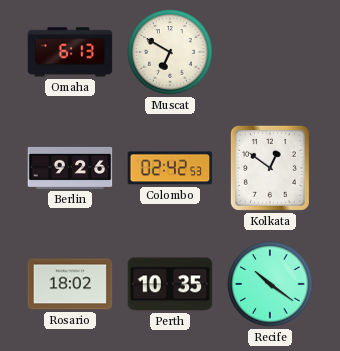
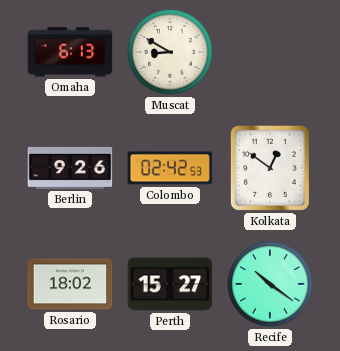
Muscat: 6:50 -> 8:50
Perth: 10:35 -> 15:27
